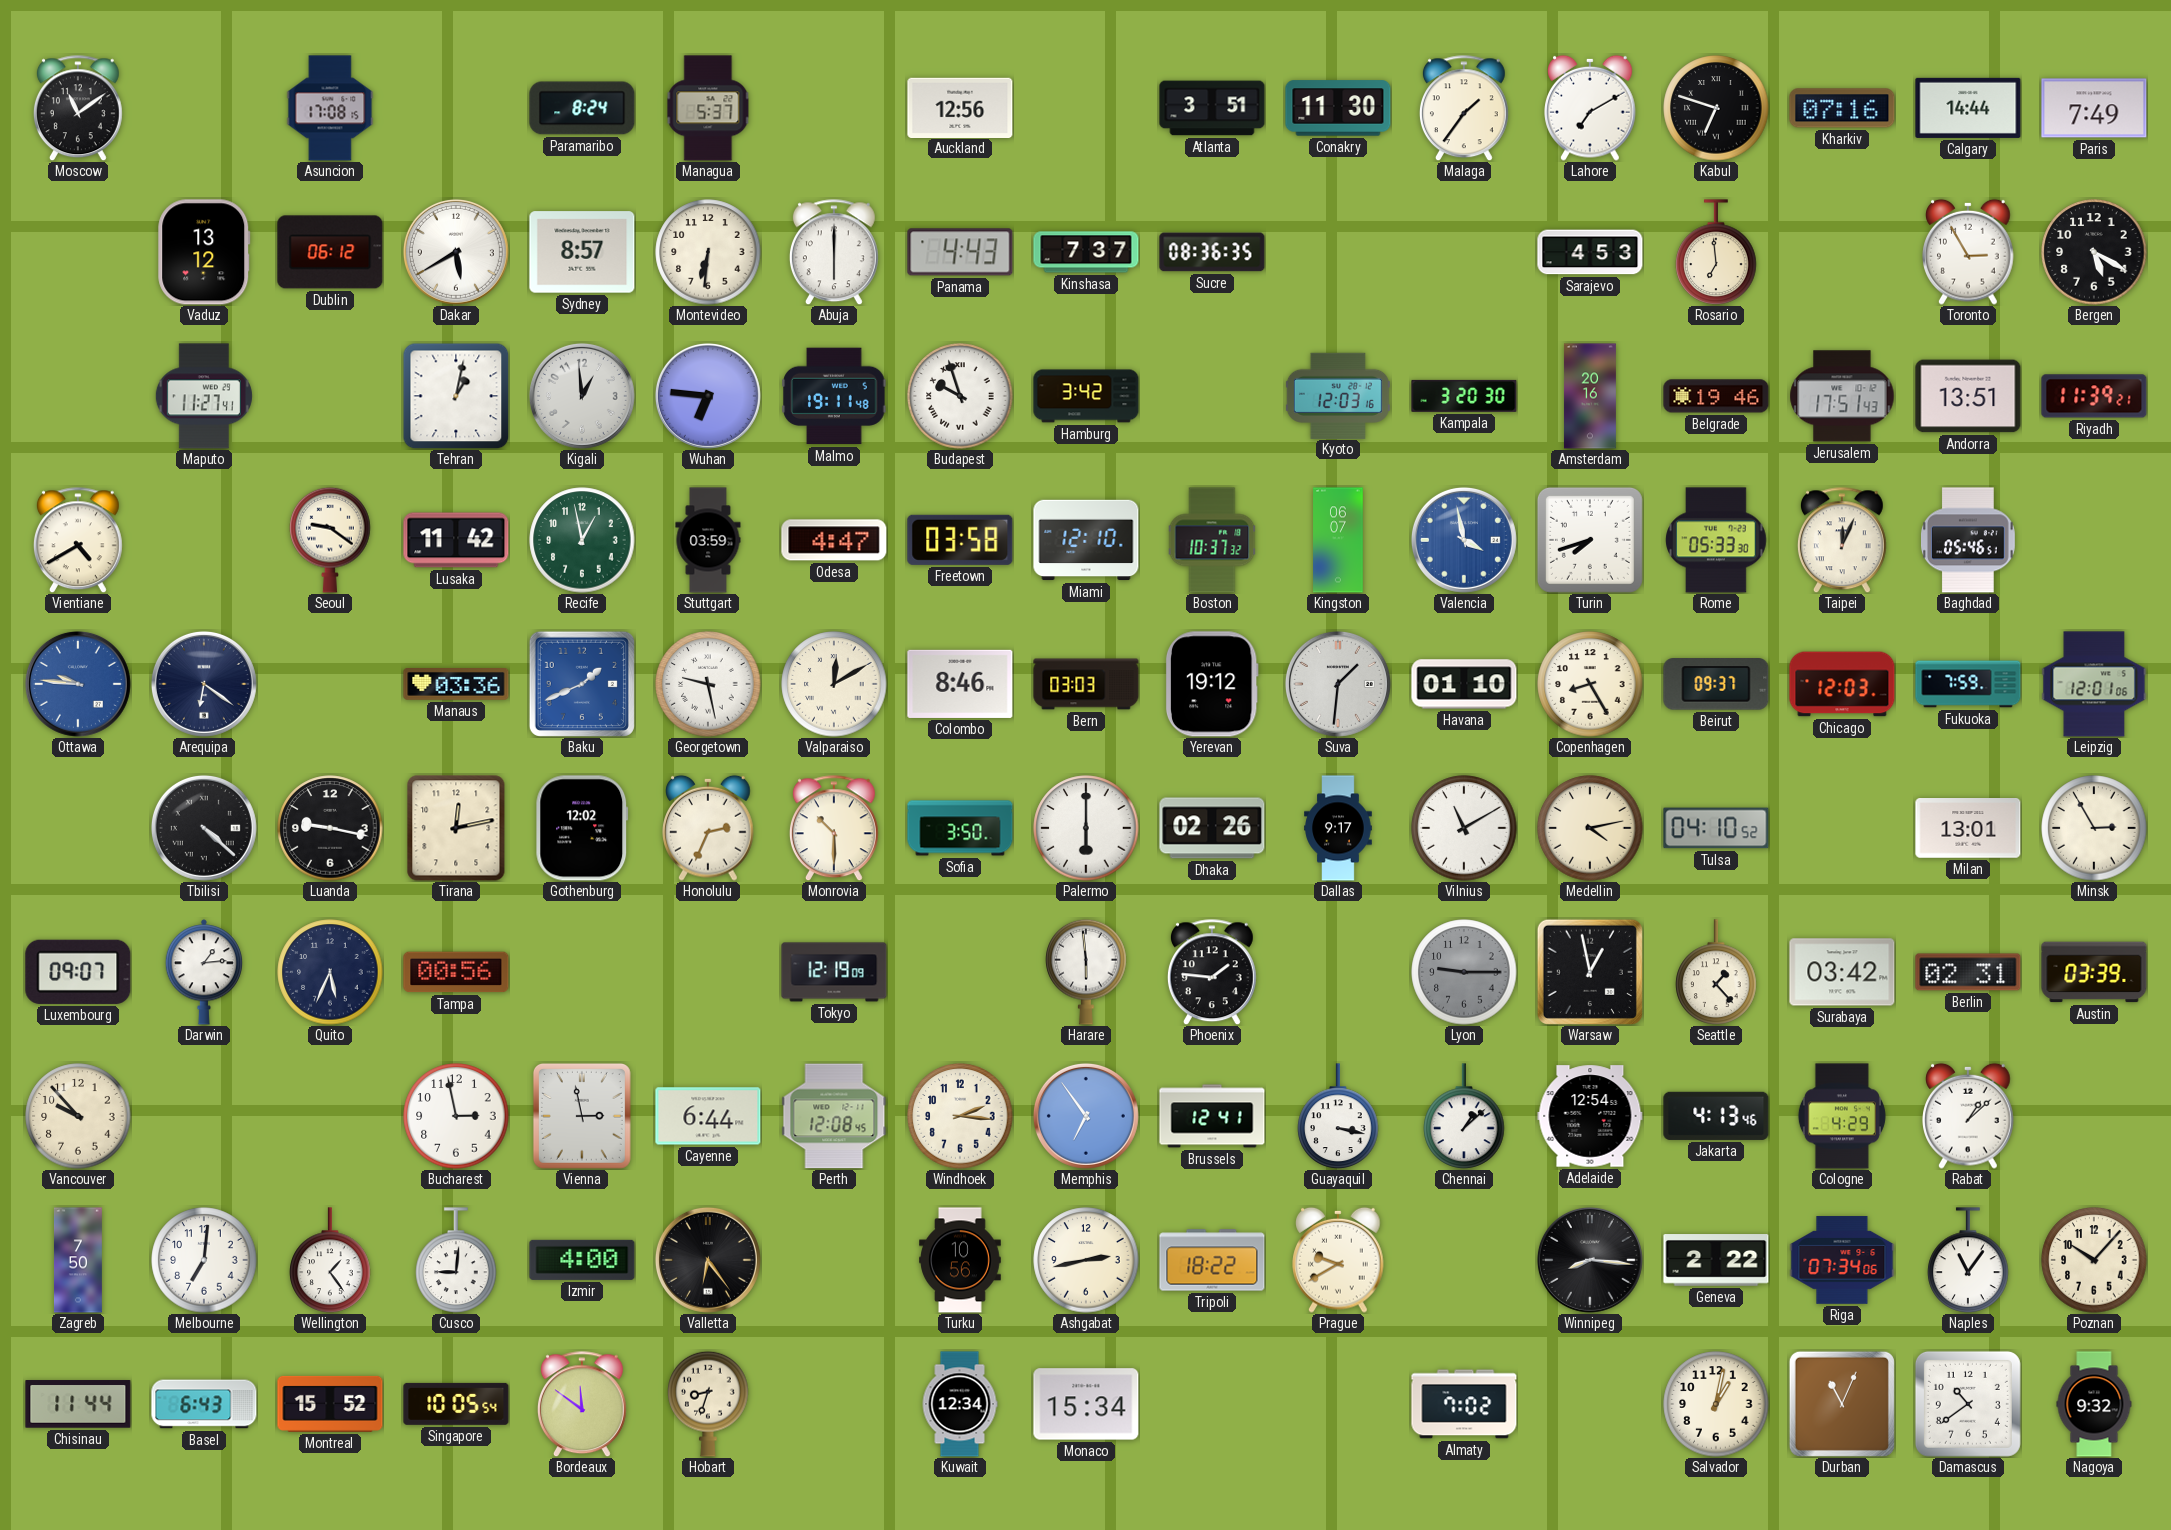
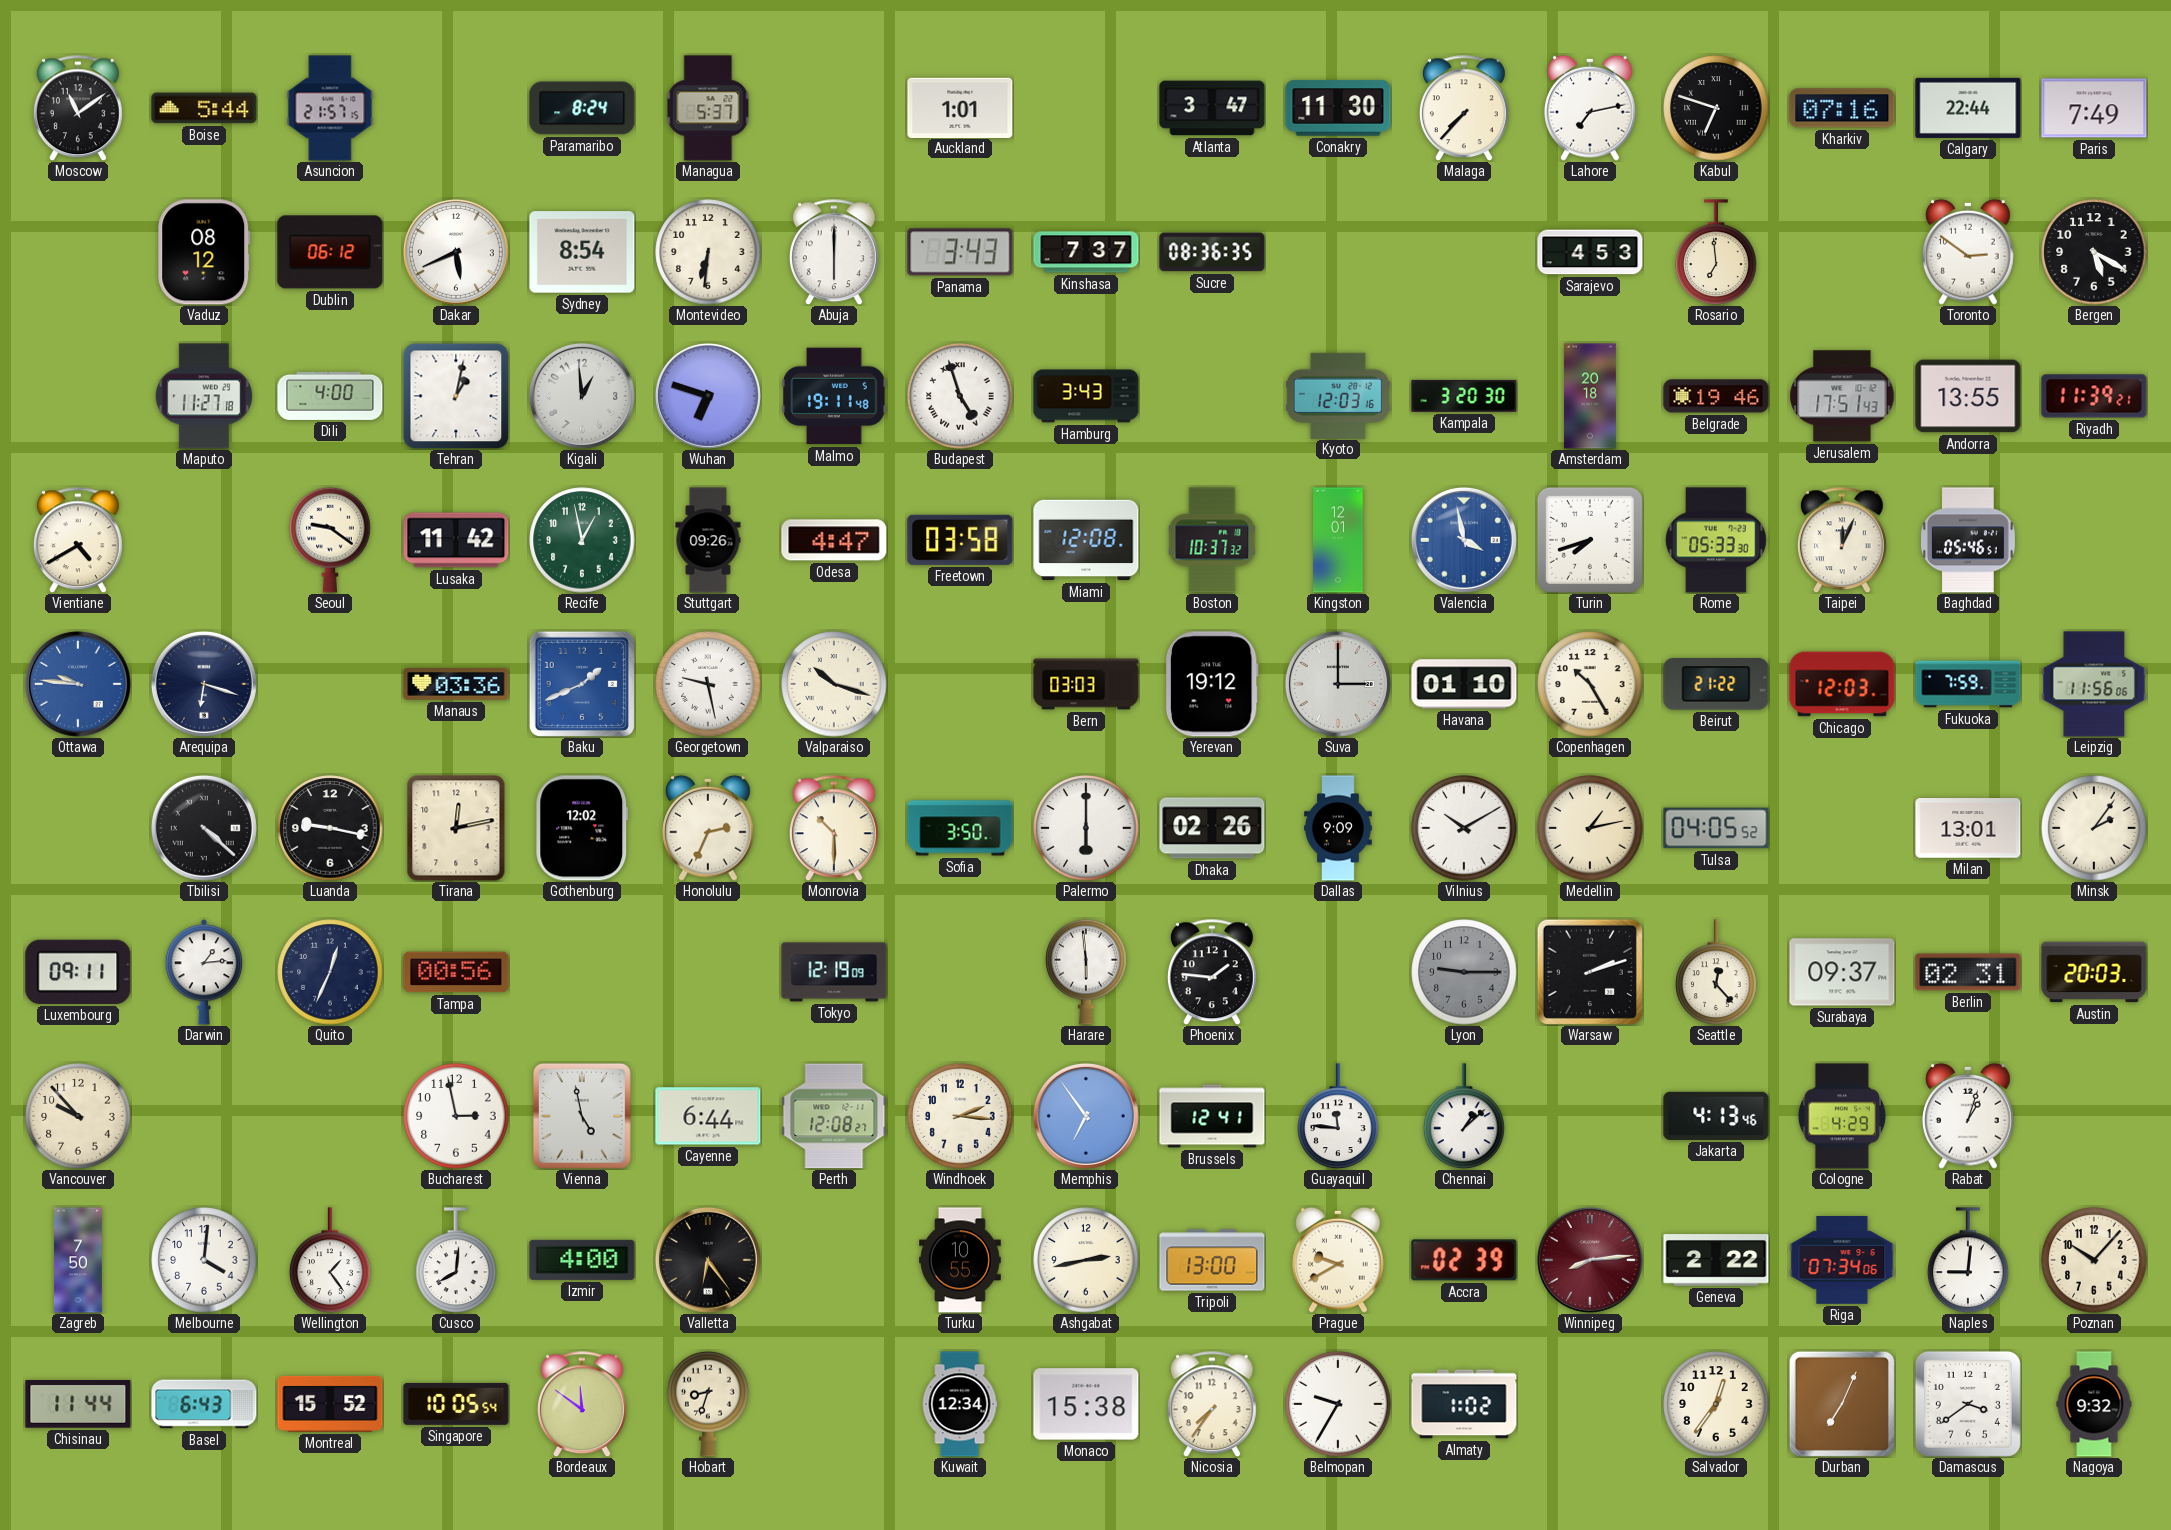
Boise: none -> 5:44
Asuncion: 17:08 -> 21:57
Auckland: 12:56 -> 1:01
Atlanta: 3:51 -> 3:47
Malaga: 1:36 -> 7:37
Lahore: 7:10 -> 7:13
Calgary: 14:44 -> 22:44
Vaduz: 13:12 -> 08:12
Dakar: 5:40 -> 5:41
Sydney: 8:57 -> 8:54
Panama: 4:43 -> 3:43
Toronto: 2:55 -> 2:51
Maputo: 11:27:41 -> 11:27:18
Dili: none -> 4:00
Wuhan: 6:46 -> 6:48
Budapest: 9:57 -> 4:57
Hamburg: 3:42 -> 3:43
Amsterdam: 20:16 -> 20:18
Andorra: 13:51 -> 13:55
Stuttgart: 03:59 -> 09:26
Miami: 12:10 -> 12:08
Kingston: 06:07 -> 12:01
Arequipa: 6:21 -> 6:18
Valparaiso: 12:10 -> 10:18
Colombo: 8:46 -> none
Suva: 1:31 -> 3:00
Copenhagen: 8:25 -> 10:25
Beirut: 09:37 -> 21:22
Leipzig: 12:01 -> 11:56
Dallas: 9:17 -> 9:09
Vilnius: 11:10 -> 10:10
Medellin: 4:13 -> 1:13
Tulsa: 04:10 -> 04:05
Minsk: 2:55 -> 2:06
Luxembourg: 09:07 -> 09:11
Quito: 5:34 -> 12:34
Warsaw: 12:58 -> 2:12
Seattle: 1:23 -> 12:23
Surabaya: 03:42 -> 09:37
Austin: 03:39 -> 20:03
Vienna: 2:58 -> 4:58
Perth: 12:08:45 -> 12:08:27
Guayaquil: 3:17 -> 11:46
Adelaide: 12:54 -> none
Rabat: 1:08 -> 1:03
Melbourne: 7:01 -> 4:01
Cusco: 9:01 -> 8:01
Turku: 10:56 -> 10:55
Tripoli: 18:22 -> 13:00
Accra: none -> 02:39
Winnipeg: 8:16 -> 8:14
Winnipeg dial: black -> burgundy
Naples: 11:06 -> 9:01
Monaco: 15:34 -> 15:38
Nicosia: none -> 7:36
Belmopan: none -> 9:35
Almaty: 7:02 -> 1:02
Salvador: 1:02 -> 12:36
Durban: 11:04 -> 7:04
Damascus: 10:39 -> 3:39
